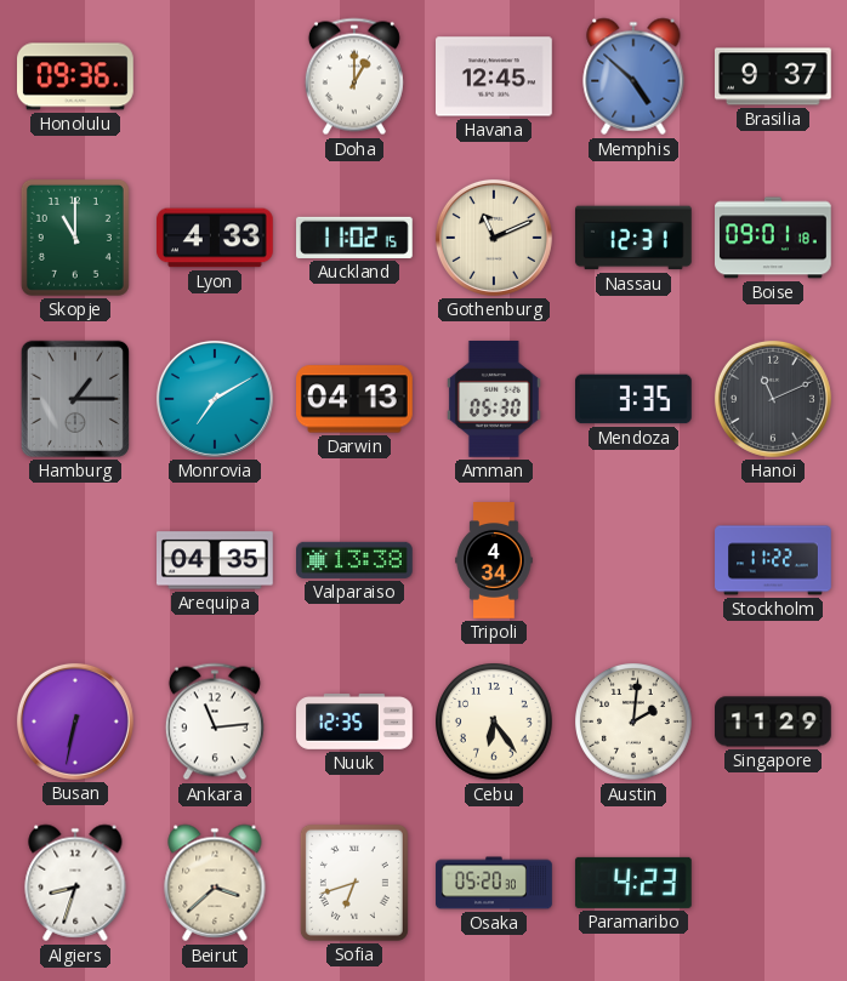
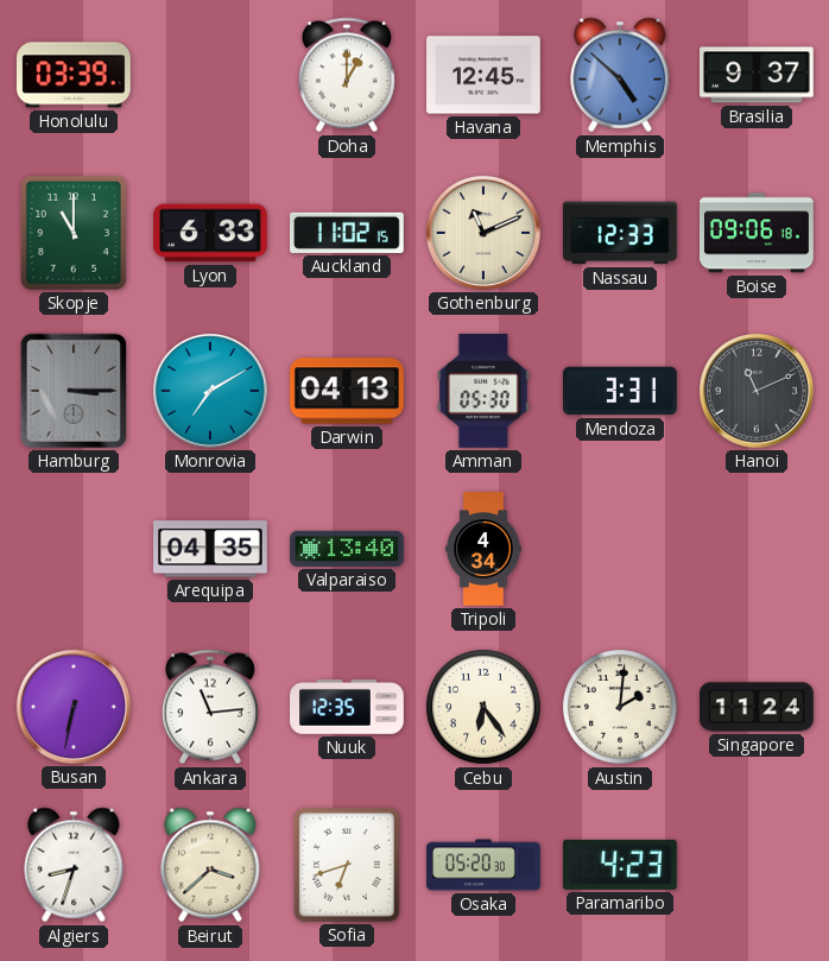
Honolulu: 09:36 -> 03:39
Lyon: 4:33 -> 6:33
Nassau: 12:31 -> 12:33
Boise: 09:01 -> 09:06
Hamburg: 1:15 -> 3:15
Mendoza: 3:35 -> 3:31
Valparaiso: 13:38 -> 13:40
Stockholm: 11:22 -> none
Singapore: 11:29 -> 11:24
